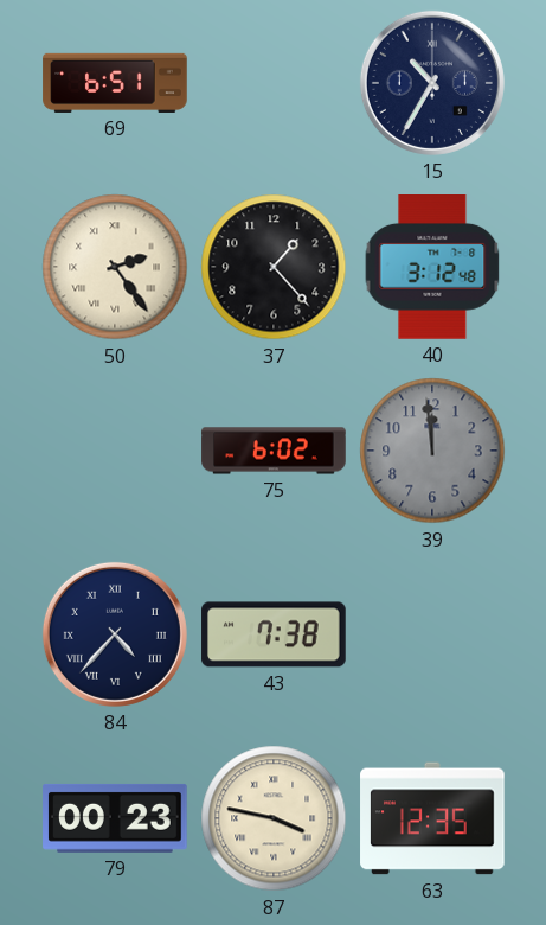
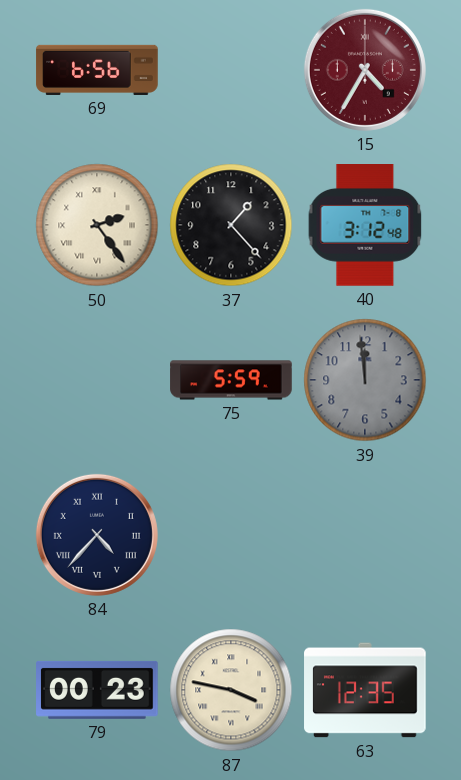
69: 6:51 -> 6:56
15: 10:35 -> 4:35
15 dial: navy -> burgundy
75: 6:02 -> 5:59
43: 7:38 -> none
